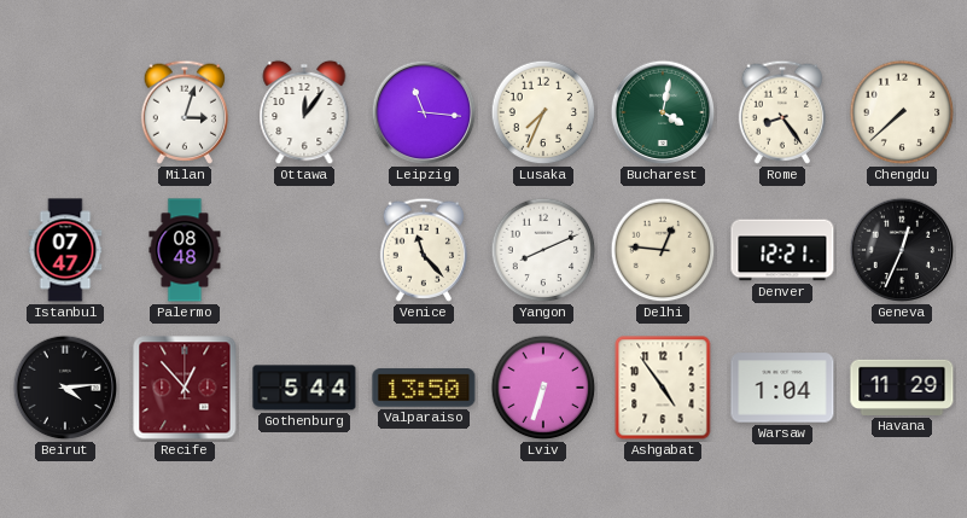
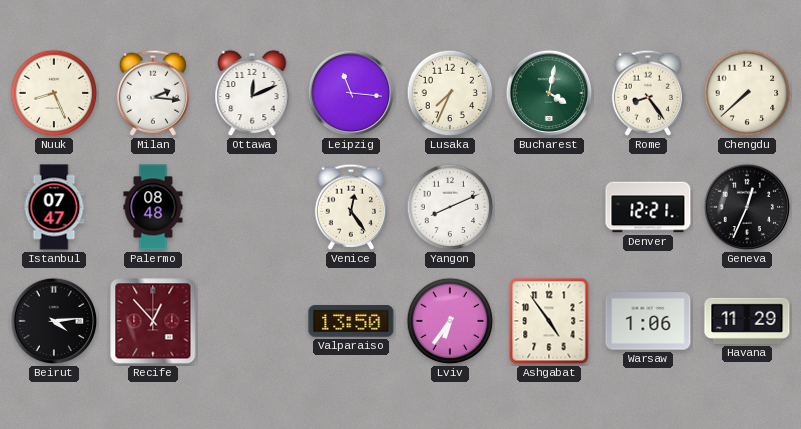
Nuuk: none -> 8:26
Milan: 3:03 -> 2:16
Ottawa: 12:06 -> 12:11
Venice: 11:23 -> 12:24
Delhi: 12:46 -> none
Gothenburg: 5:44 -> none
Lviv: 6:33 -> 6:36
Warsaw: 1:04 -> 1:06
